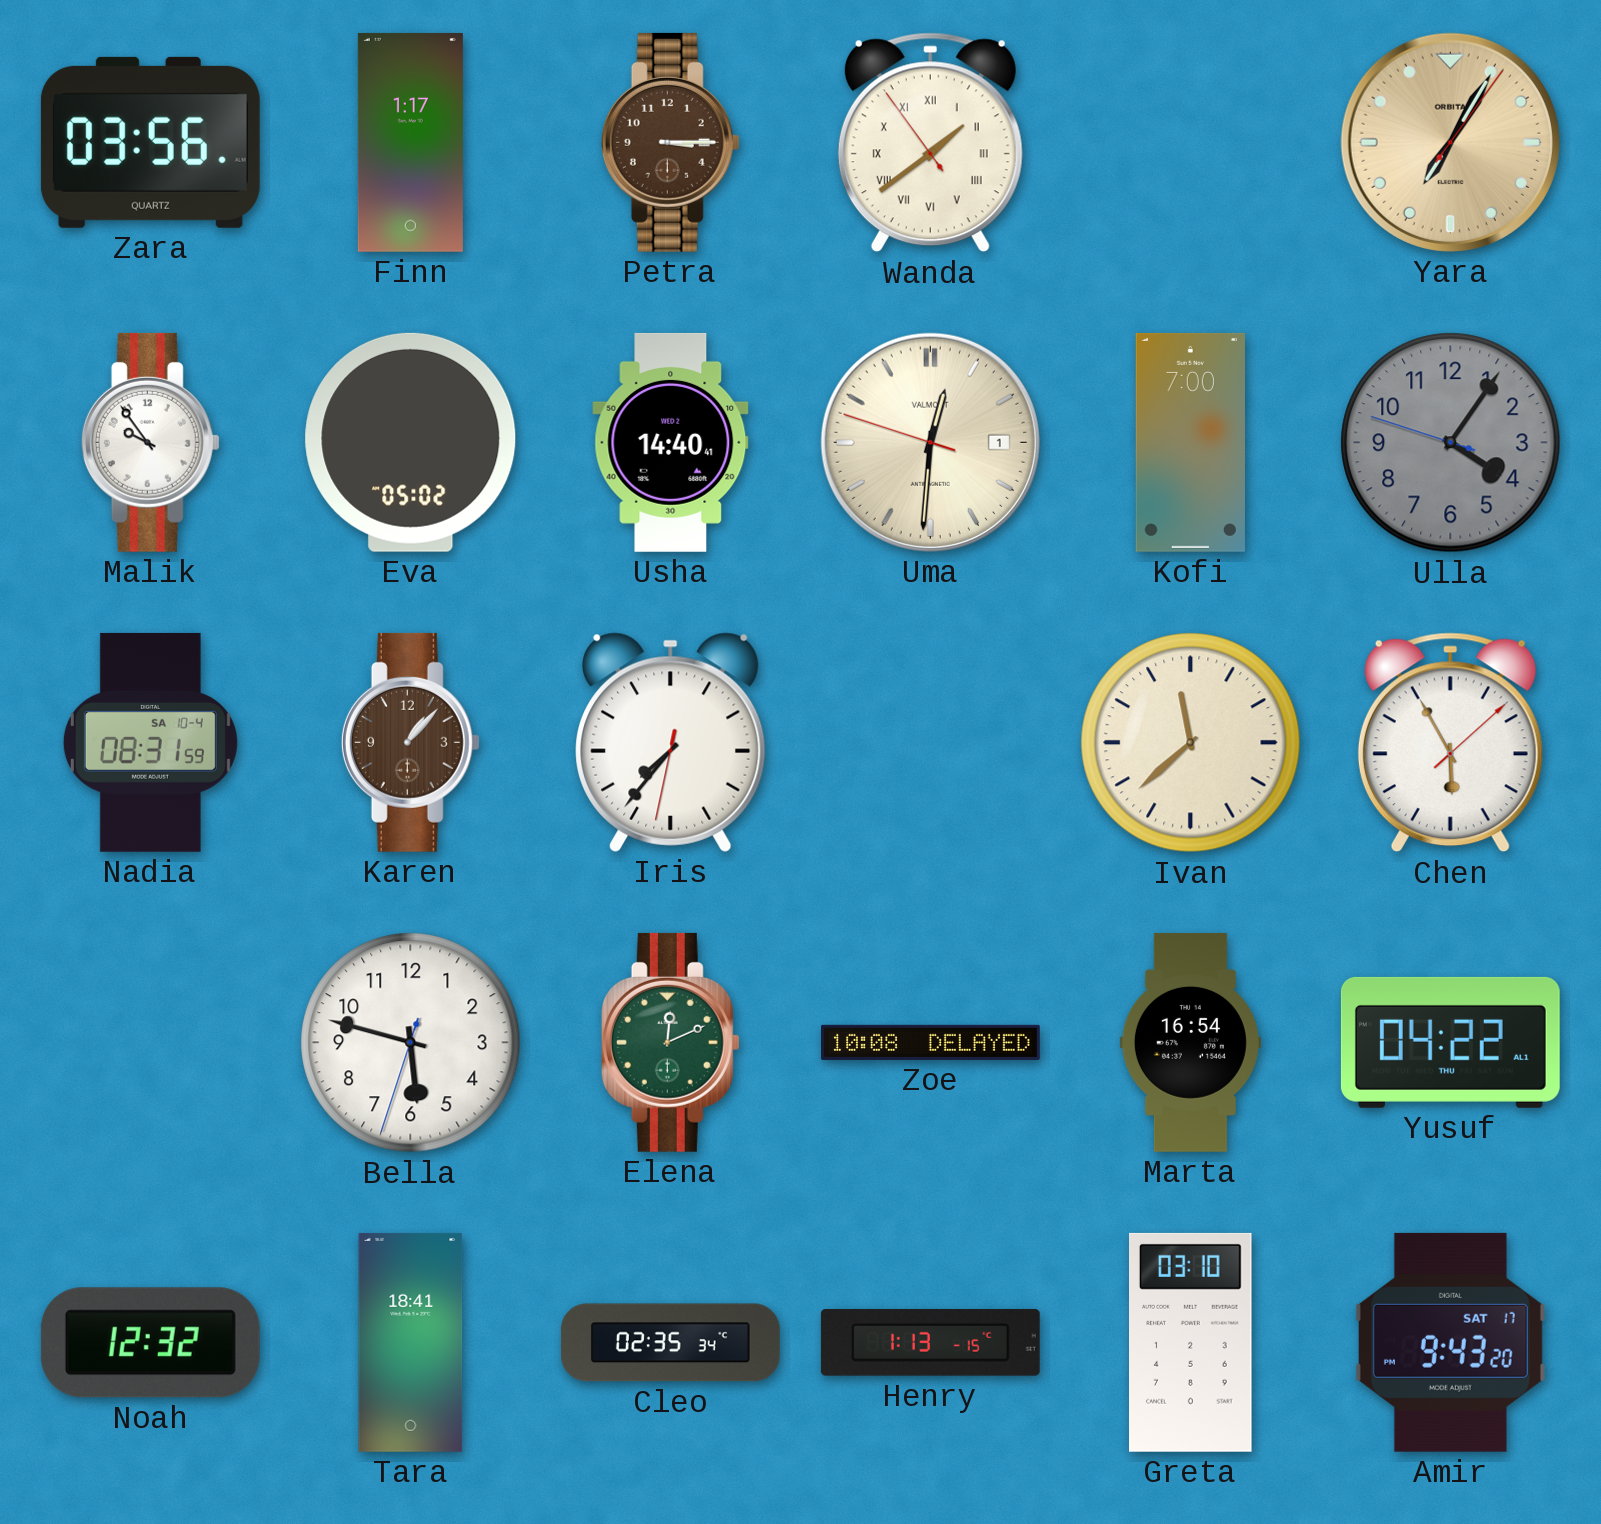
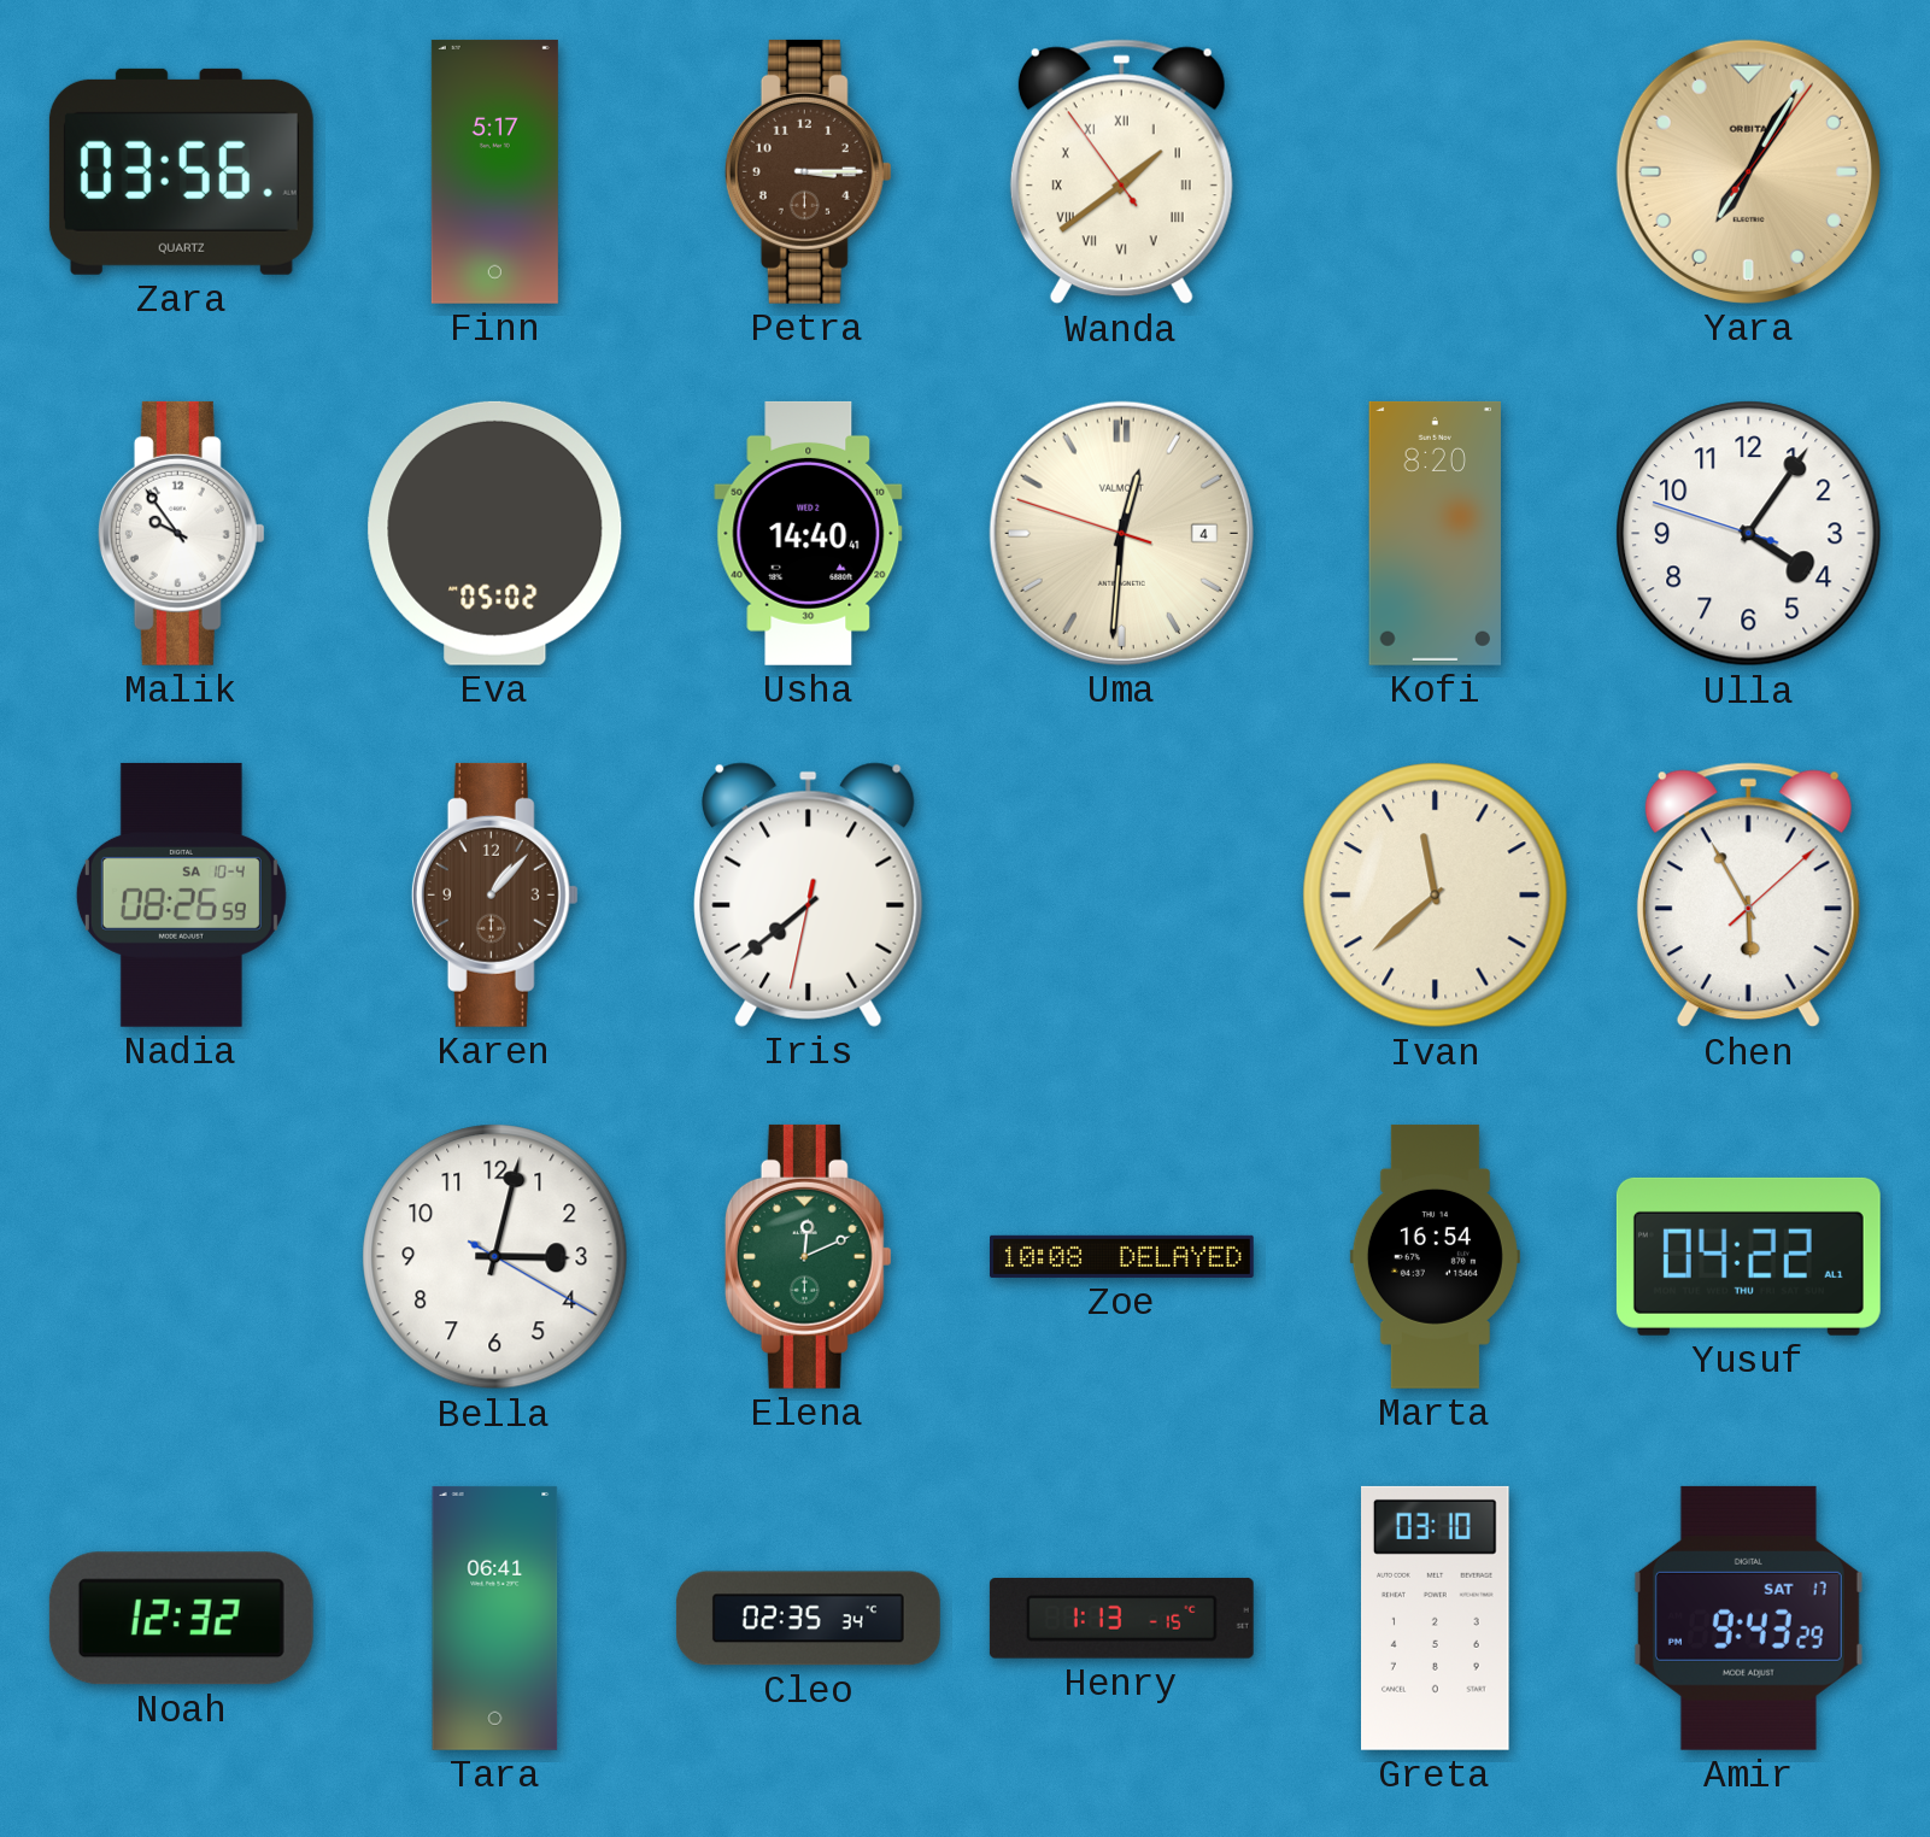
Finn: 1:17 -> 5:17
Uma date: 1 -> 4
Kofi: 7:00 -> 8:20
Ulla dial: grey -> white
Nadia: 08:31 -> 08:26
Iris: 7:36 -> 7:38
Bella: 5:47 -> 3:02
Tara: 18:41 -> 06:41
Amir: 9:43:20 -> 9:43:29
